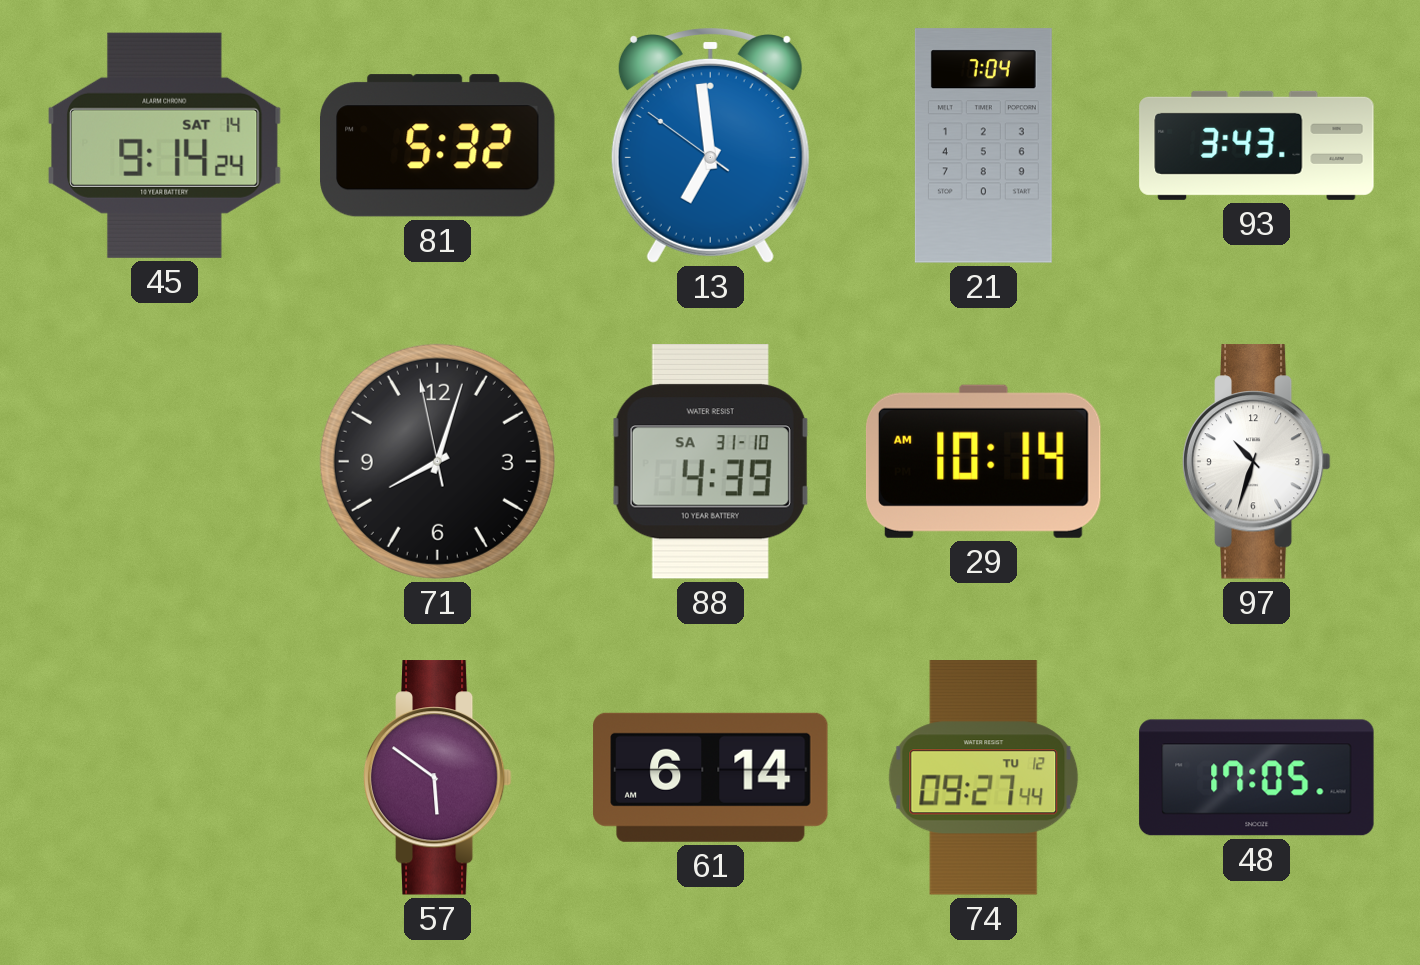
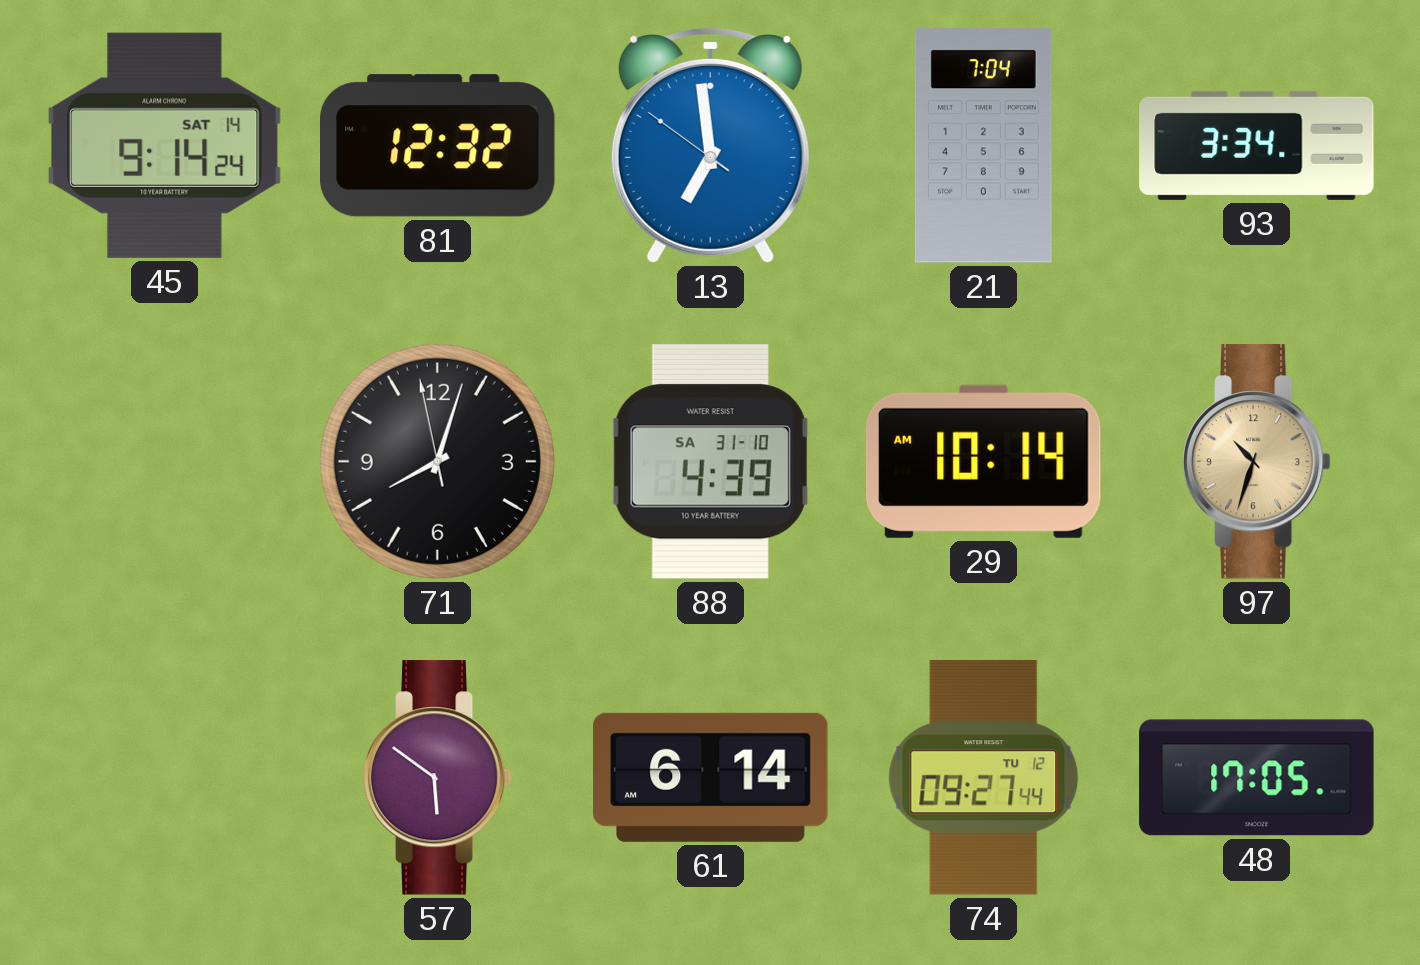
81: 5:32 -> 12:32
93: 3:43 -> 3:34
97 dial: white -> champagne
